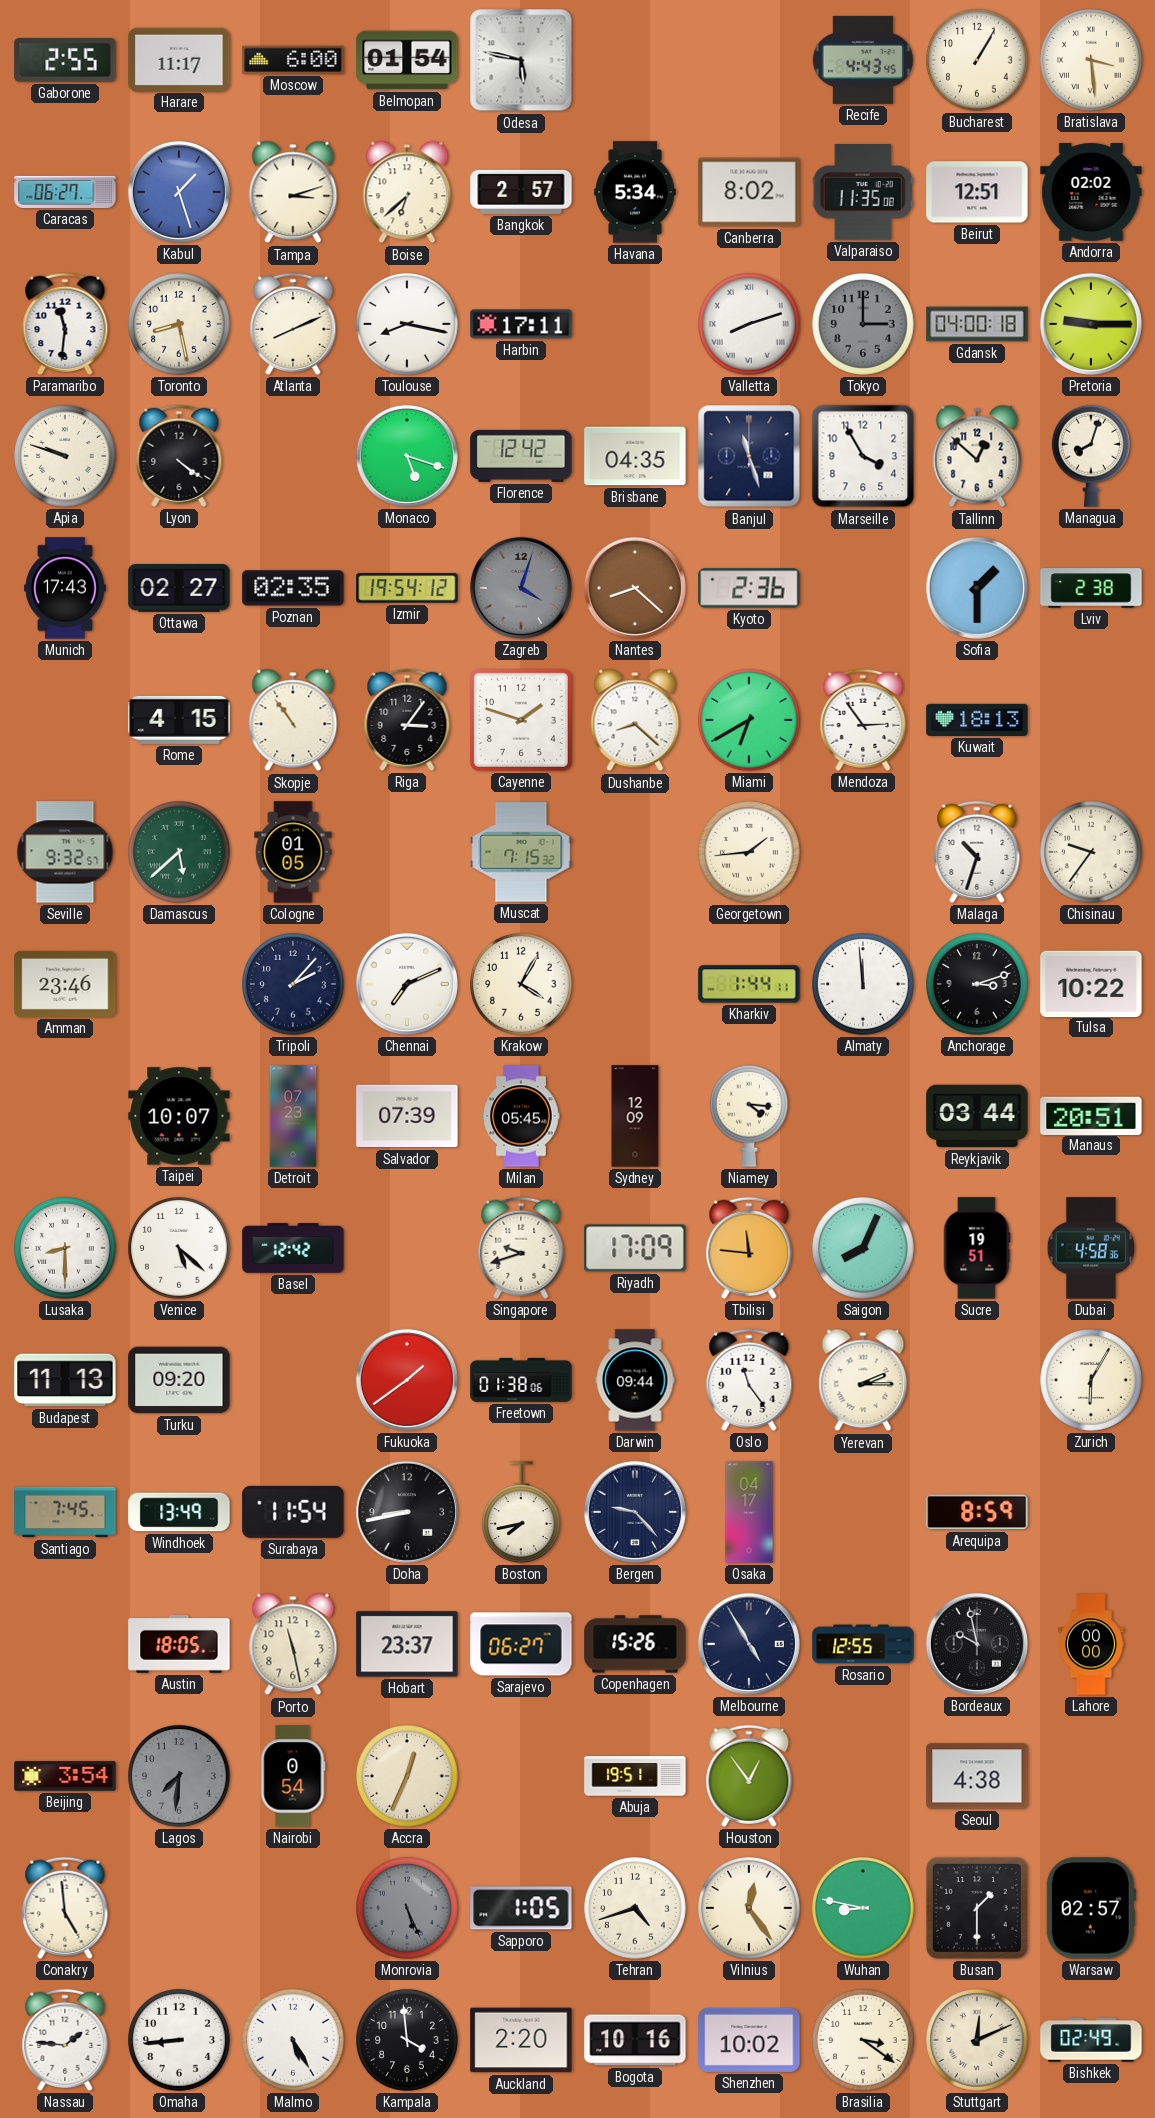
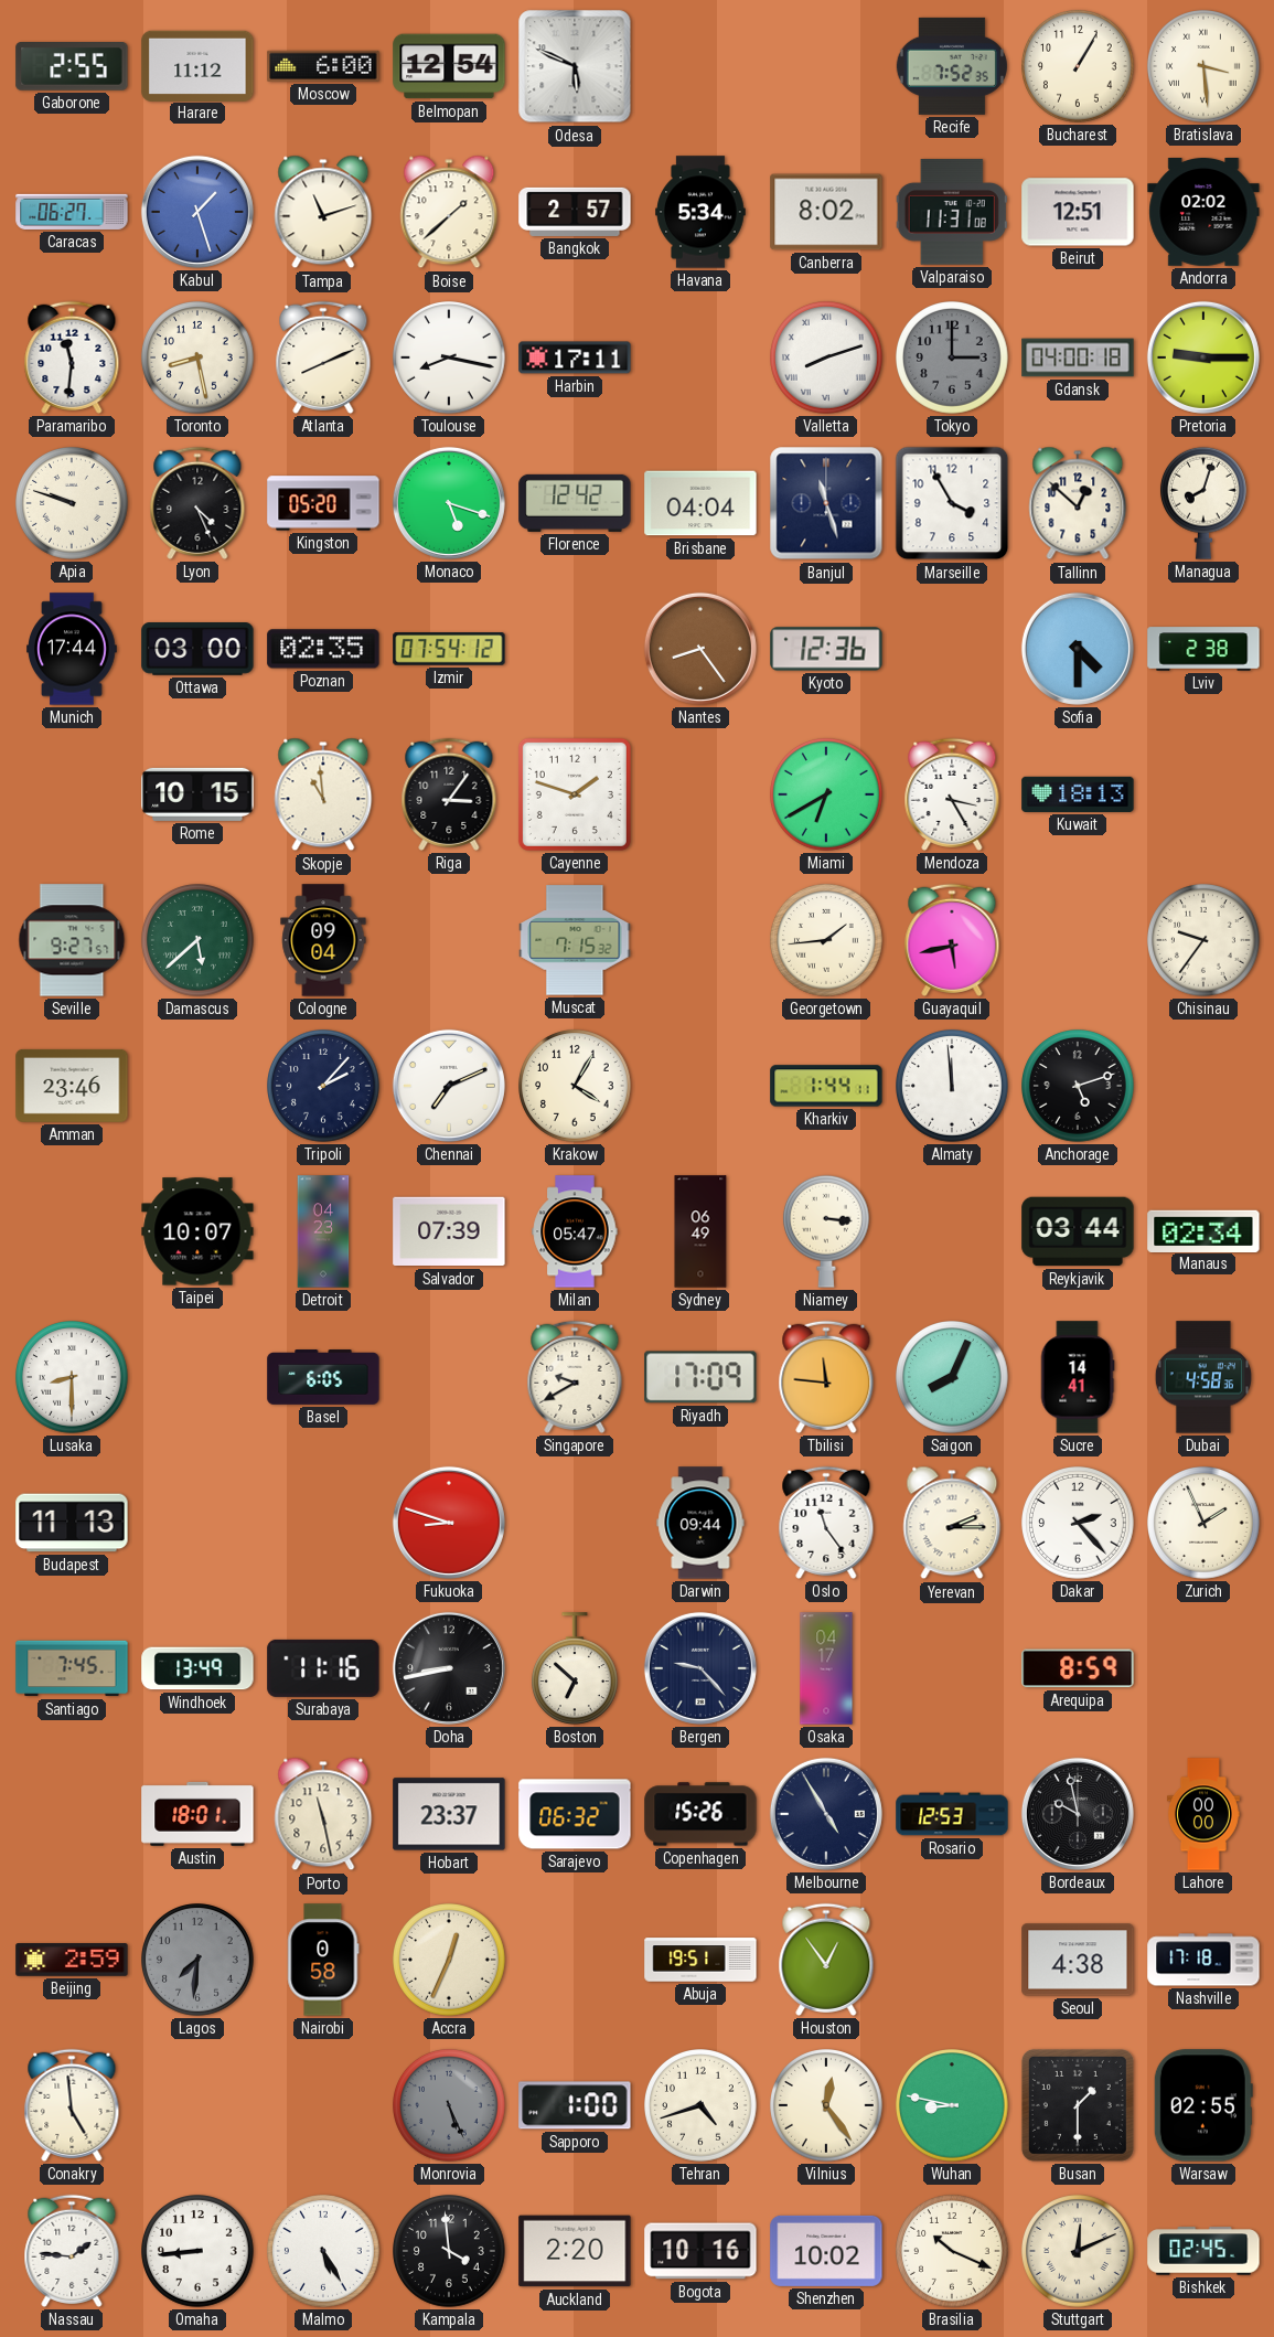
Harare: 11:17 -> 11:12
Belmopan: 01:54 -> 12:54
Odesa: 5:47 -> 5:49
Recife: 4:43 -> 7:52
Tampa: 3:12 -> 11:12
Boise: 6:38 -> 1:38
Valparaiso: 11:35 -> 11:31
Lyon: 4:21 -> 4:26
Kingston: none -> 05:20
Brisbane: 04:35 -> 04:04
Munich: 17:43 -> 17:44
Ottawa: 02:27 -> 03:00
Izmir: 19:54 -> 07:54
Zagreb: 4:03 -> none
Nantes: 8:22 -> 8:24
Kyoto: 2:36 -> 12:36
Sofia: 1:30 -> 4:30
Rome: 4:15 -> 10:15
Skopje: 10:54 -> 10:59
Dushanbe: 8:22 -> none
Mendoza: 2:54 -> 3:25
Seville: 9:32 -> 9:27
Cologne: 01:05 -> 09:04
Guayaquil: none -> 5:43
Malaga: 10:33 -> none
Anchorage: 3:12 -> 5:12
Tulsa: 10:22 -> none
Detroit: 07:23 -> 04:23
Milan: 05:45 -> 05:47
Sydney: 12:09 -> 06:49
Niamey: 4:16 -> 3:16
Manaus: 20:51 -> 02:34
Venice: 5:22 -> none
Basel: 12:42 -> 6:05
Singapore: 9:42 -> 9:40
Sucre: 19:51 -> 14:41
Turku: 09:20 -> none
Fukuoka: 1:39 -> 8:48
Freetown: 01:38 -> none
Dakar: none -> 2:23
Zurich: 6:05 -> 1:56
Surabaya: 11:54 -> 11:16
Boston: 7:43 -> 6:52
Austin: 18:05 -> 18:01
Sarajevo: 06:27 -> 06:32
Rosario: 12:55 -> 12:53
Beijing: 3:54 -> 2:59
Nairobi: 0:54 -> 0:58
Nashville: none -> 17:18
Sapporo: 1:05 -> 1:00
Warsaw: 02:57 -> 02:55
Brasilia: 3:21 -> 10:19
Bishkek: 02:49 -> 02:45
